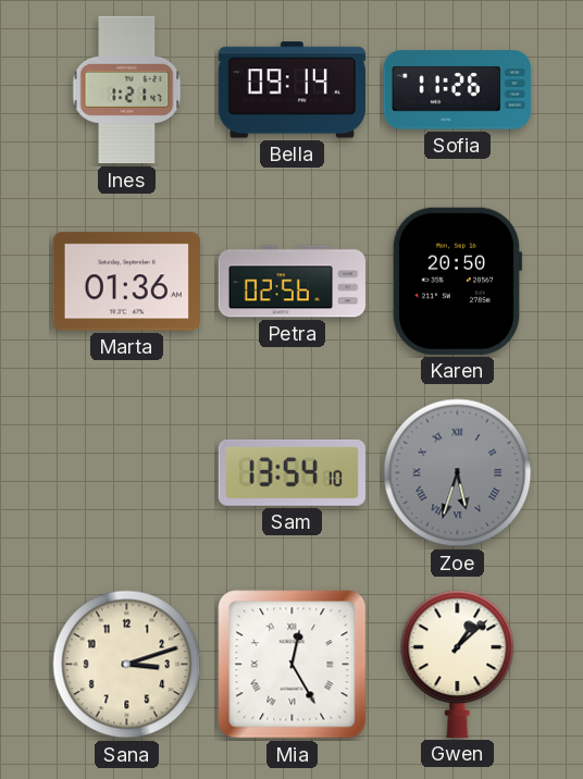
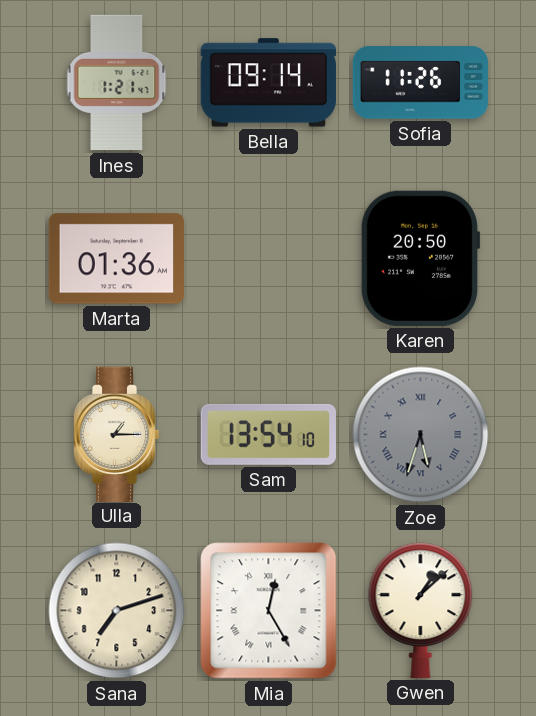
Petra: 02:56 -> none
Ulla: none -> 1:15
Sana: 3:12 -> 7:12
